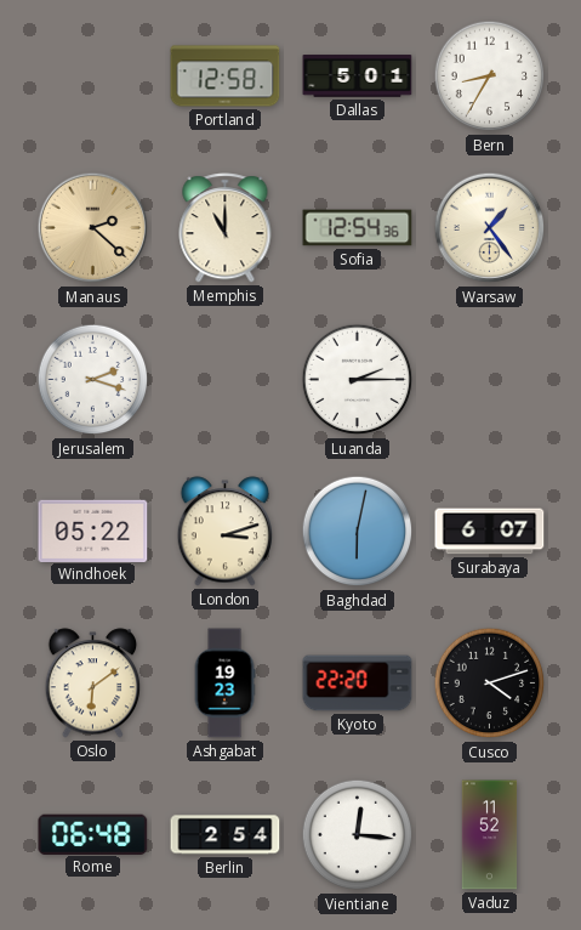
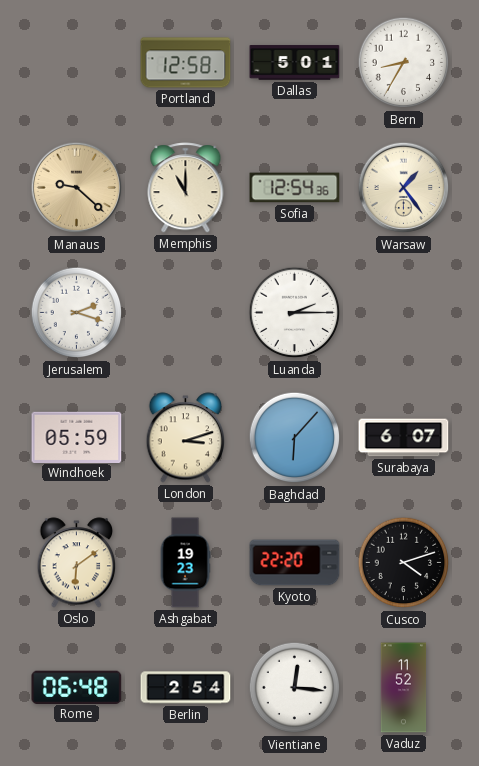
Manaus: 2:22 -> 9:22
Windhoek: 05:22 -> 05:59
Baghdad: 6:02 -> 6:07
